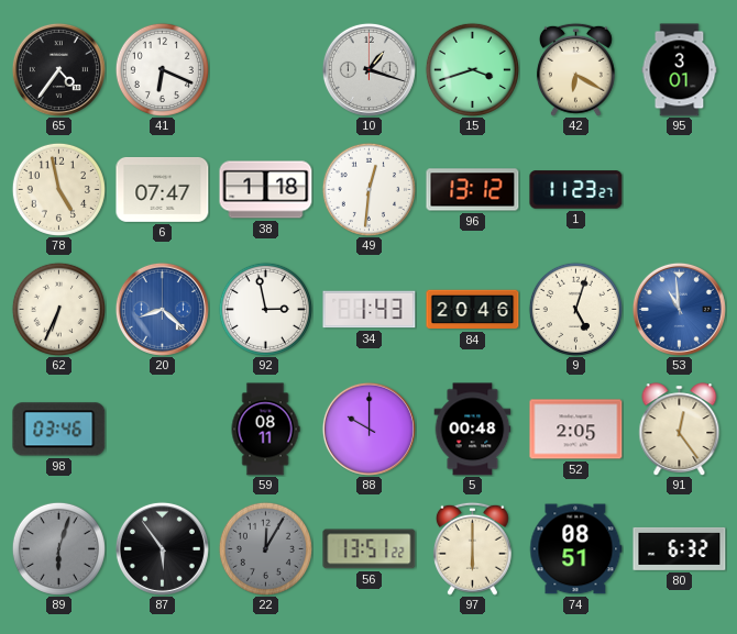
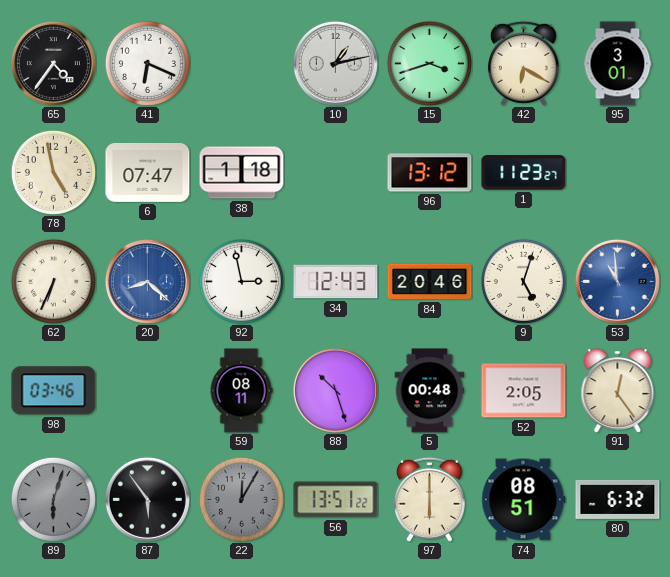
10: 1:18 -> 1:13
49: 12:31 -> none
34: 1:43 -> 12:43
88: 10:00 -> 10:27
